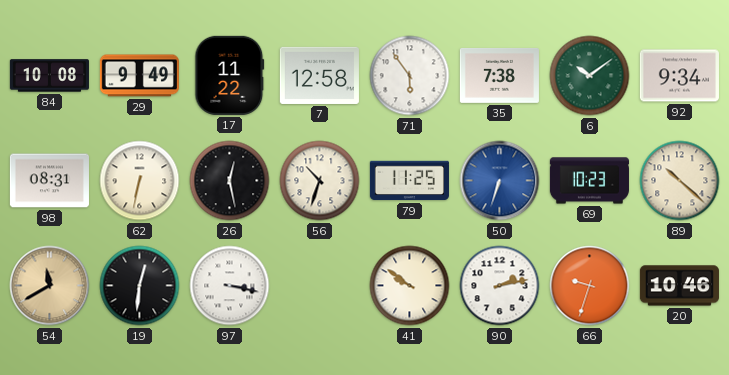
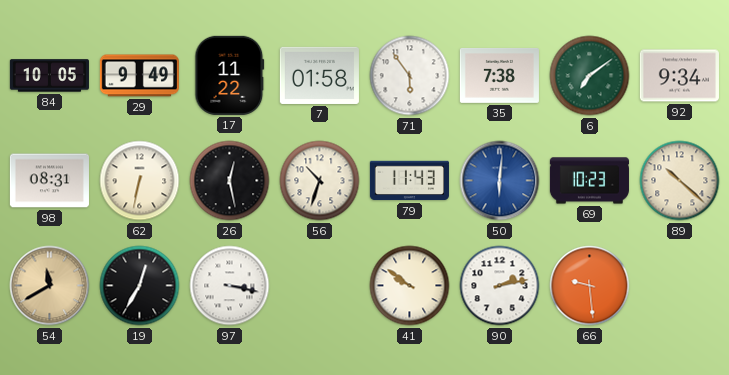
84: 10:08 -> 10:05
7: 12:58 -> 01:58
6: 10:09 -> 7:09
79: 11:25 -> 11:43
50: 6:33 -> 6:01
19: 12:31 -> 12:35
66: 9:33 -> 9:29
20: 10:46 -> none
